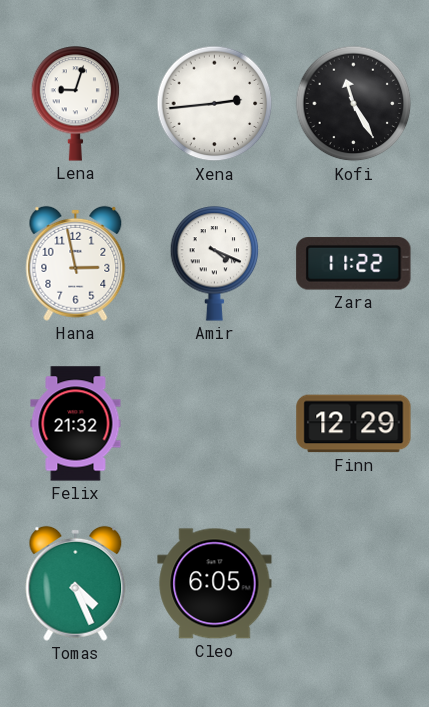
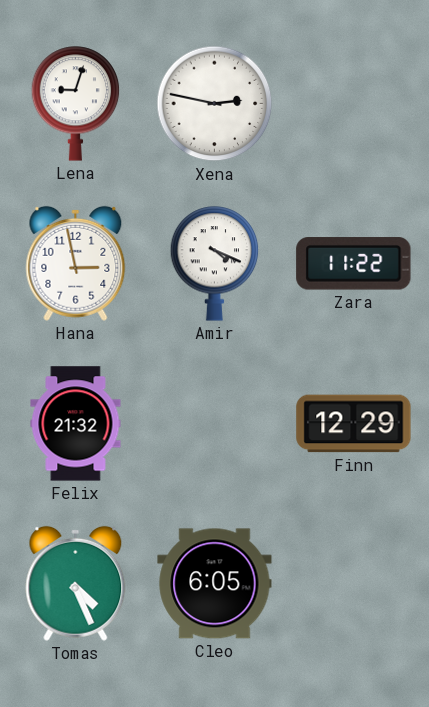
Xena: 2:44 -> 2:47
Kofi: 11:25 -> none
